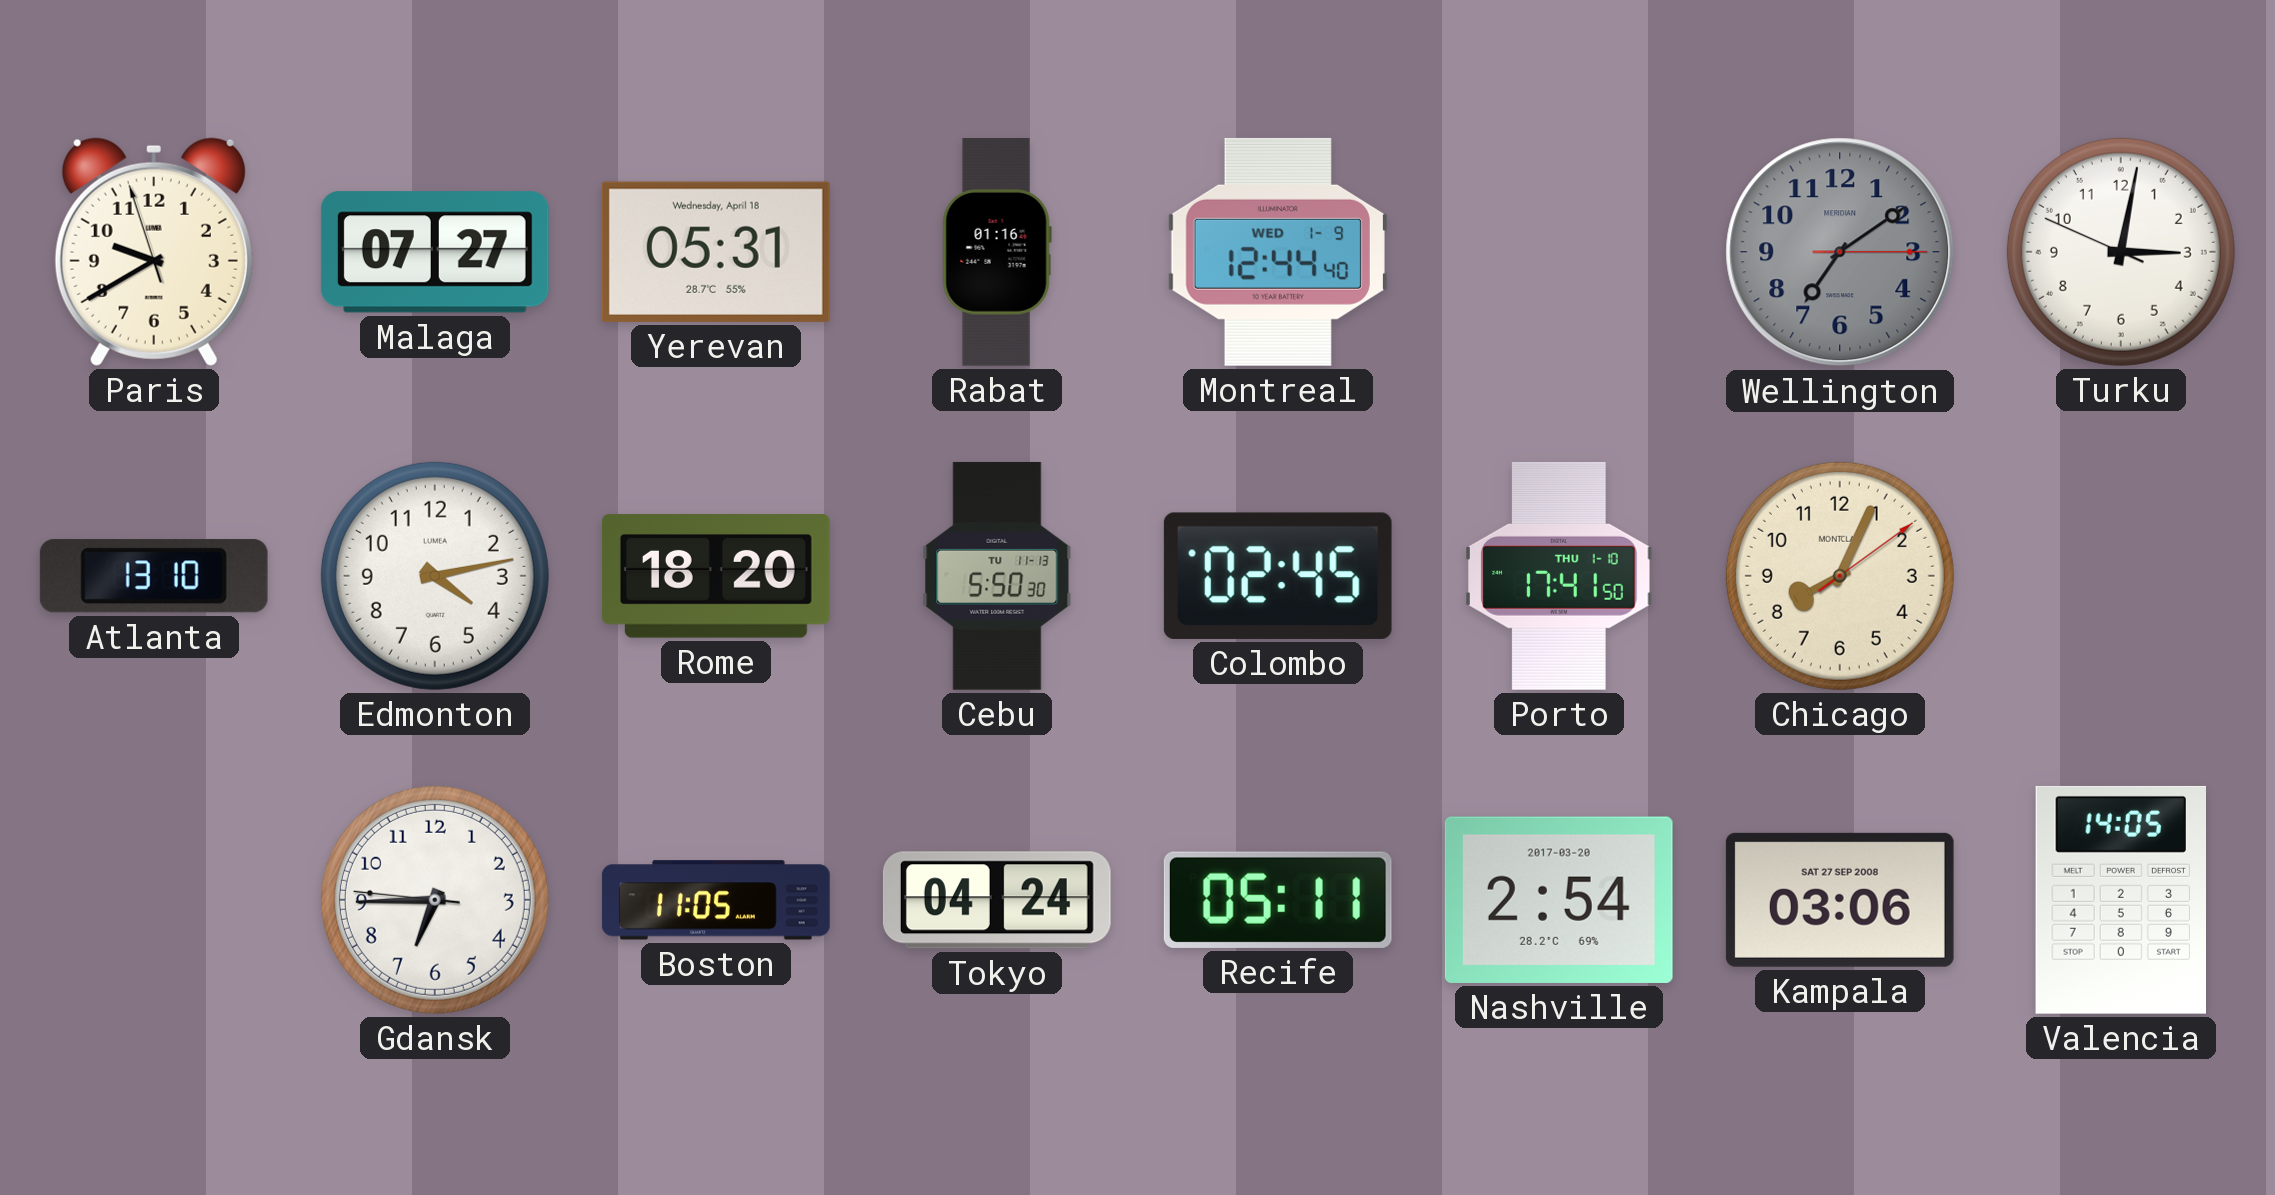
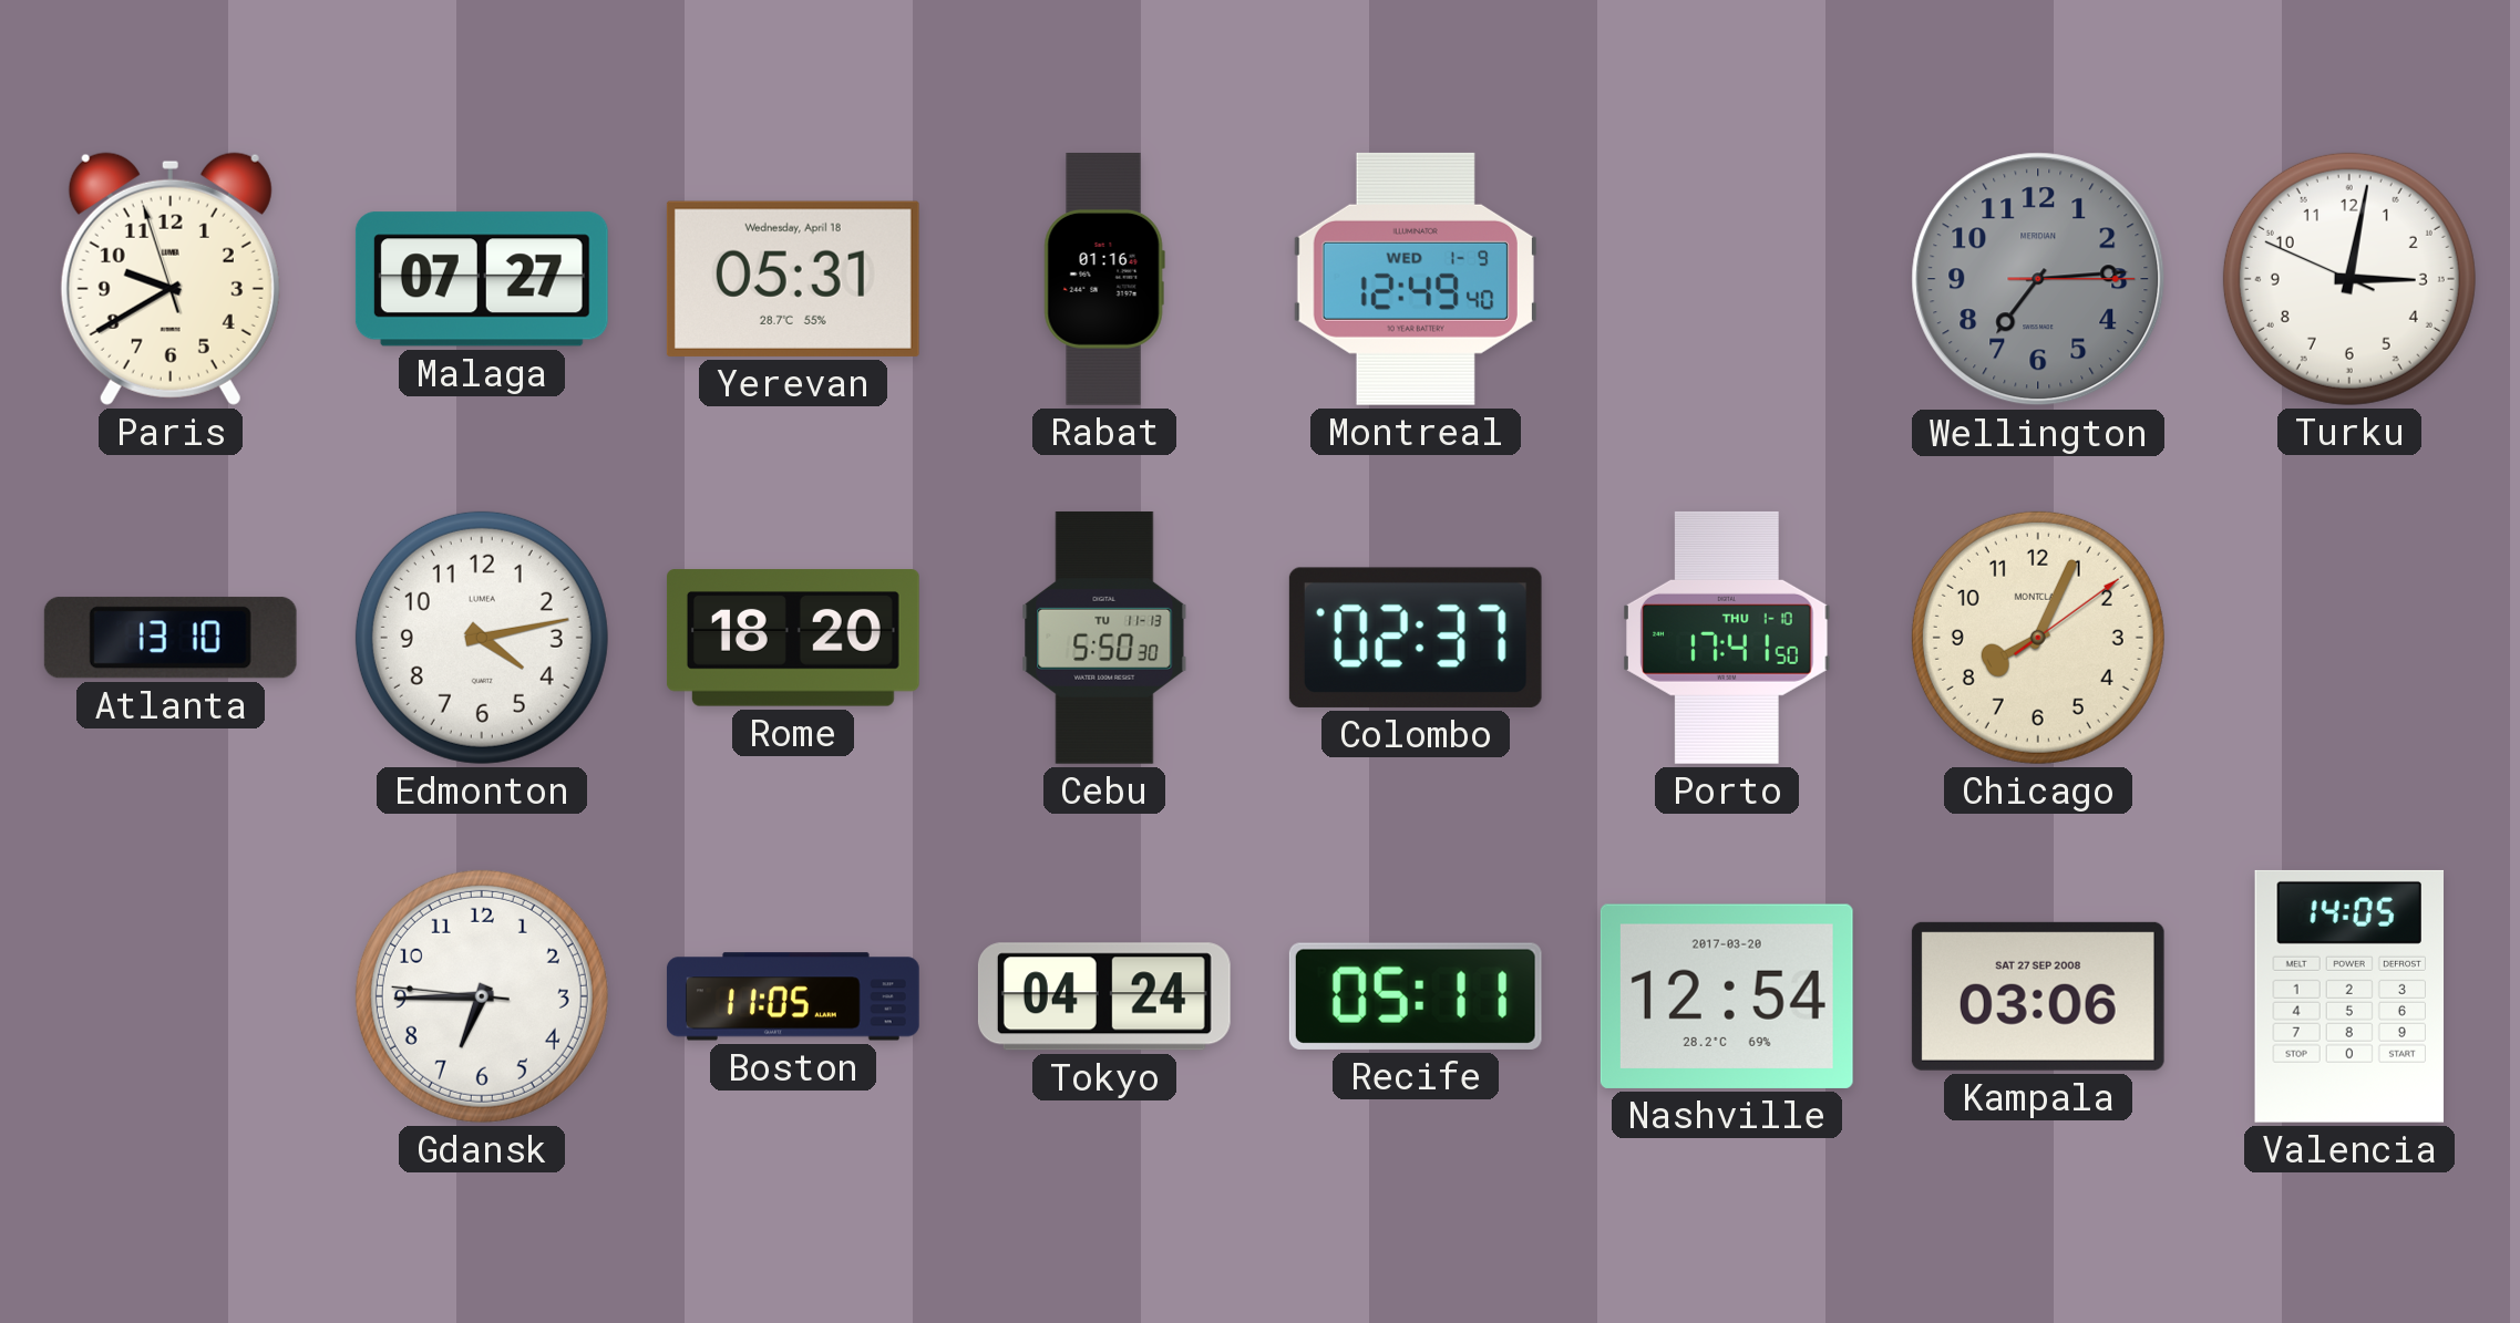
Montreal: 12:44 -> 12:49
Wellington: 7:09 -> 7:14
Colombo: 02:45 -> 02:37
Nashville: 2:54 -> 12:54
